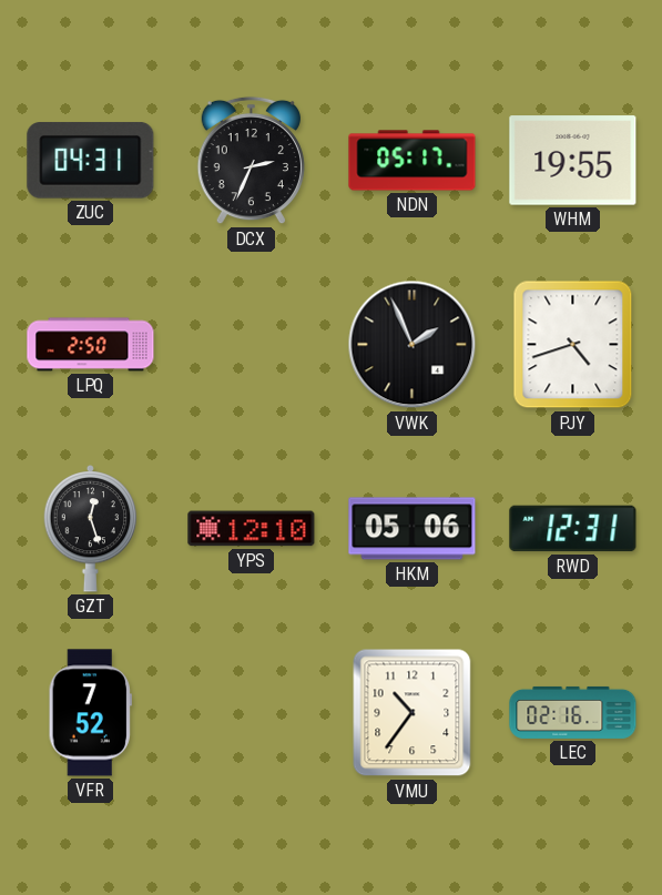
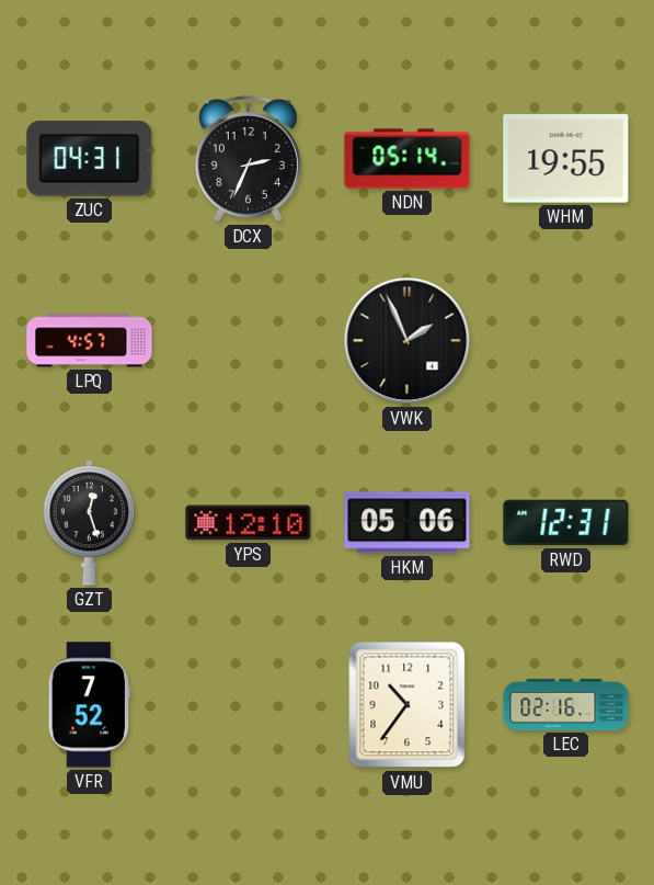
NDN: 05:17 -> 05:14
LPQ: 2:50 -> 4:57
PJY: 4:42 -> none
